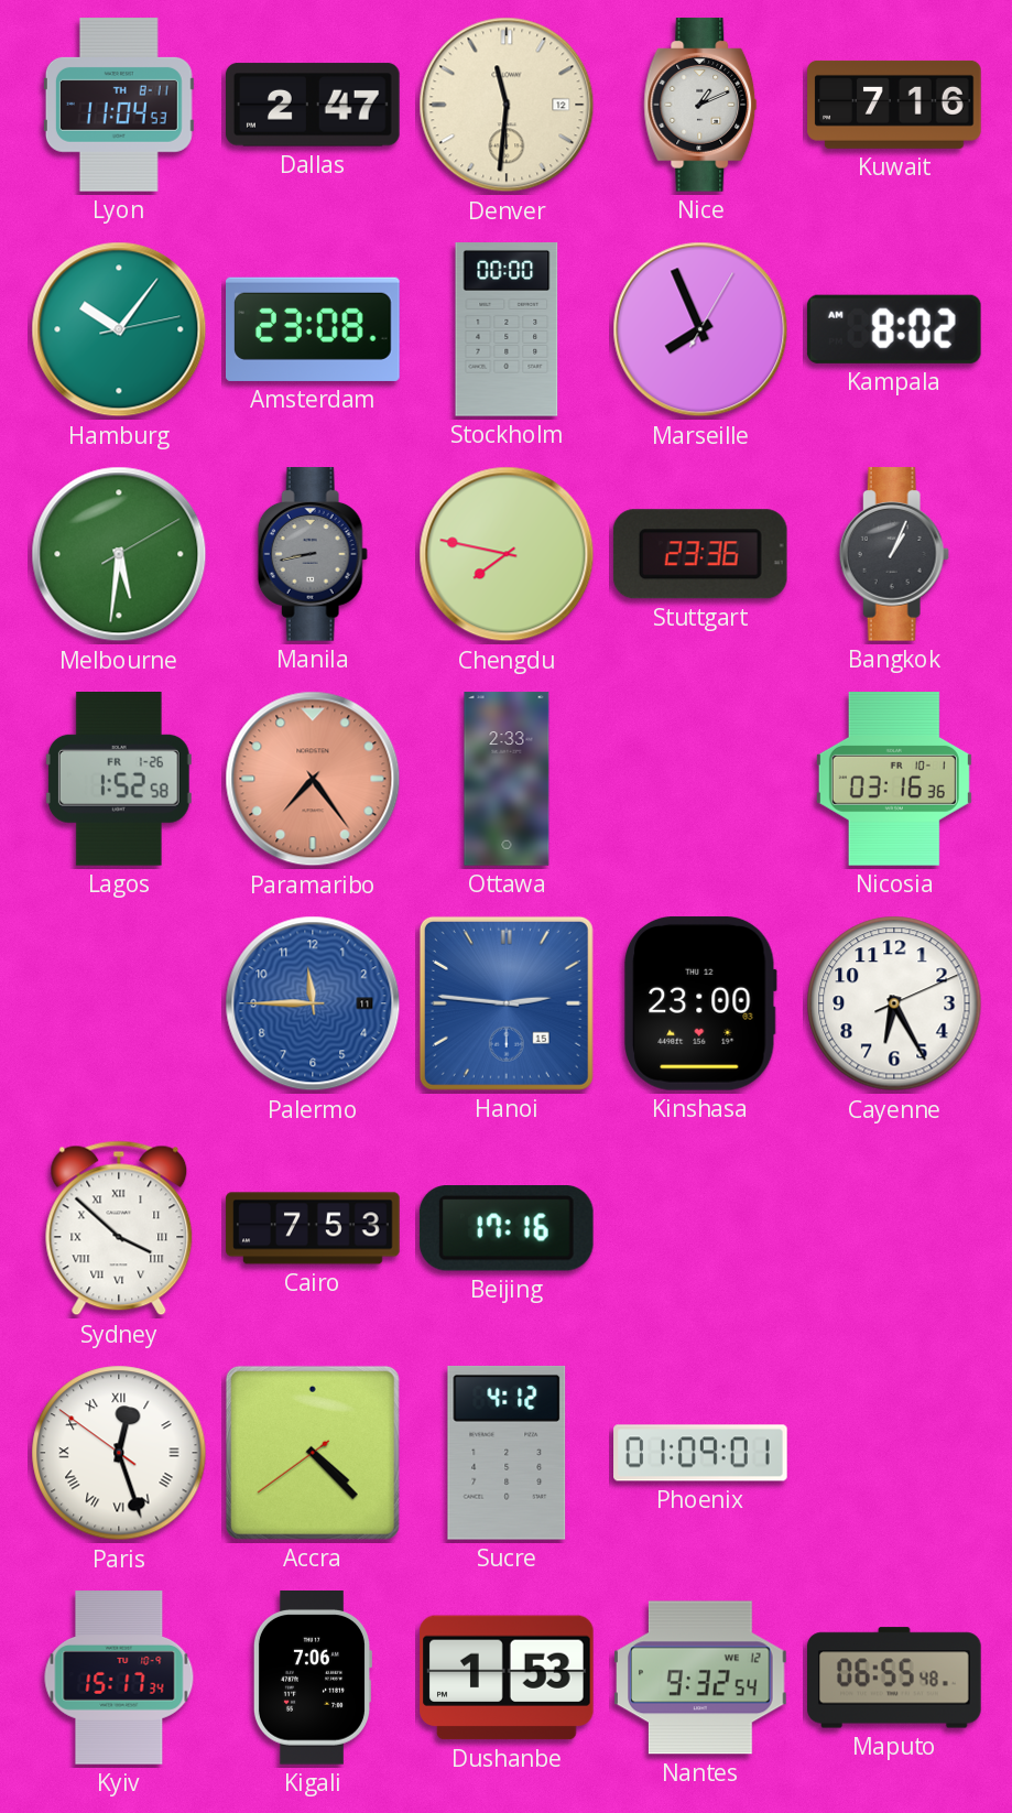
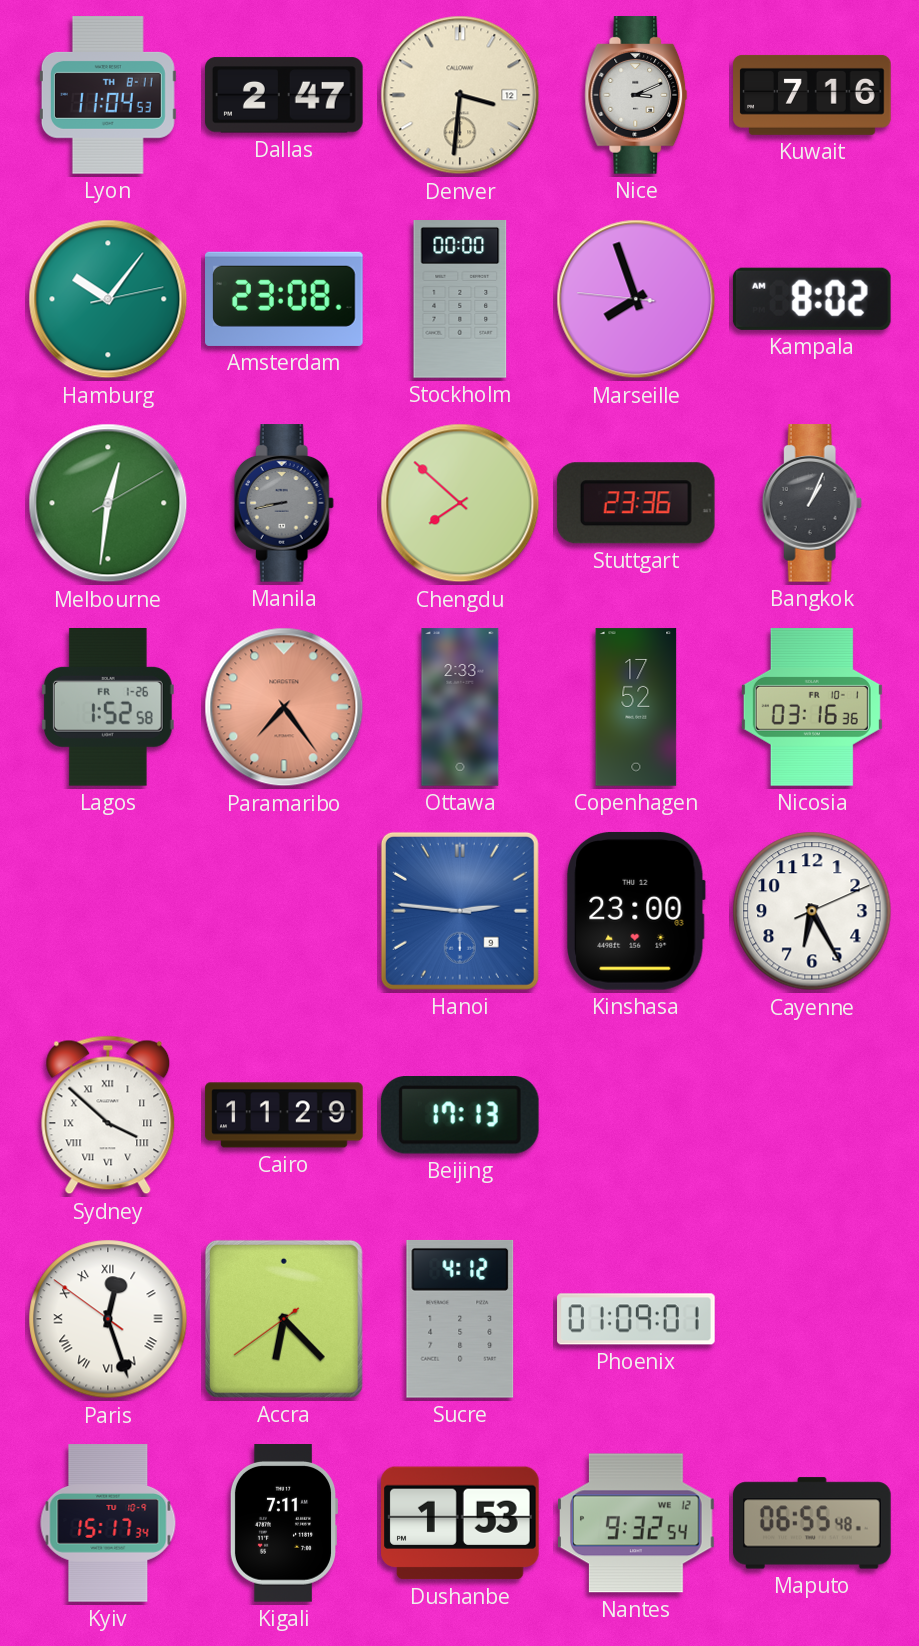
Denver: 11:31 -> 3:31
Nice: 1:11 -> 3:11
Marseille: 7:56:05 -> 7:56:46
Melbourne: 5:31 -> 12:31
Chengdu: 7:47 -> 7:52
Copenhagen: none -> 17:52
Palermo: 11:45 -> none
Hanoi date: 15 -> 9
Cairo: 7:53 -> 11:29
Beijing: 17:16 -> 17:13
Accra: 4:22 -> 6:22
Kigali: 7:06 -> 7:11
